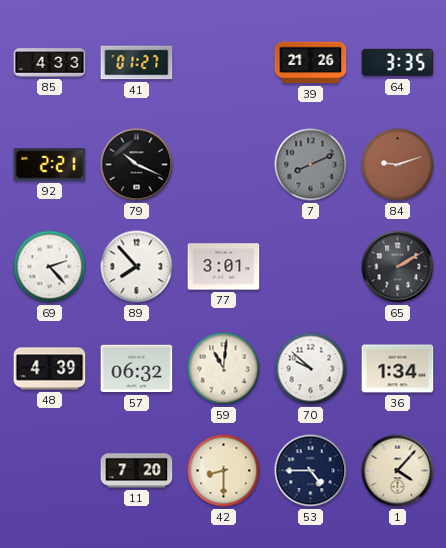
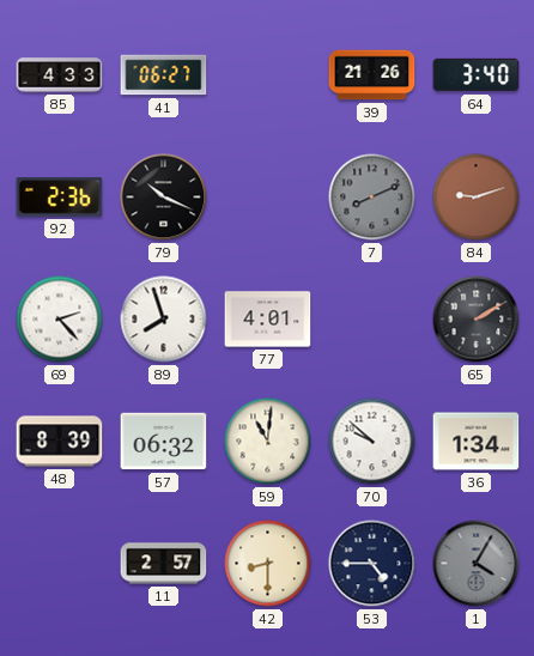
41: 01:27 -> 06:27
64: 3:35 -> 3:40
92: 2:21 -> 2:36
89: 7:53 -> 7:57
77: 3:01 -> 4:01
48: 4:39 -> 8:39
11: 7:20 -> 2:57
1: 4:07 -> 4:05
1 dial: cream -> grey
